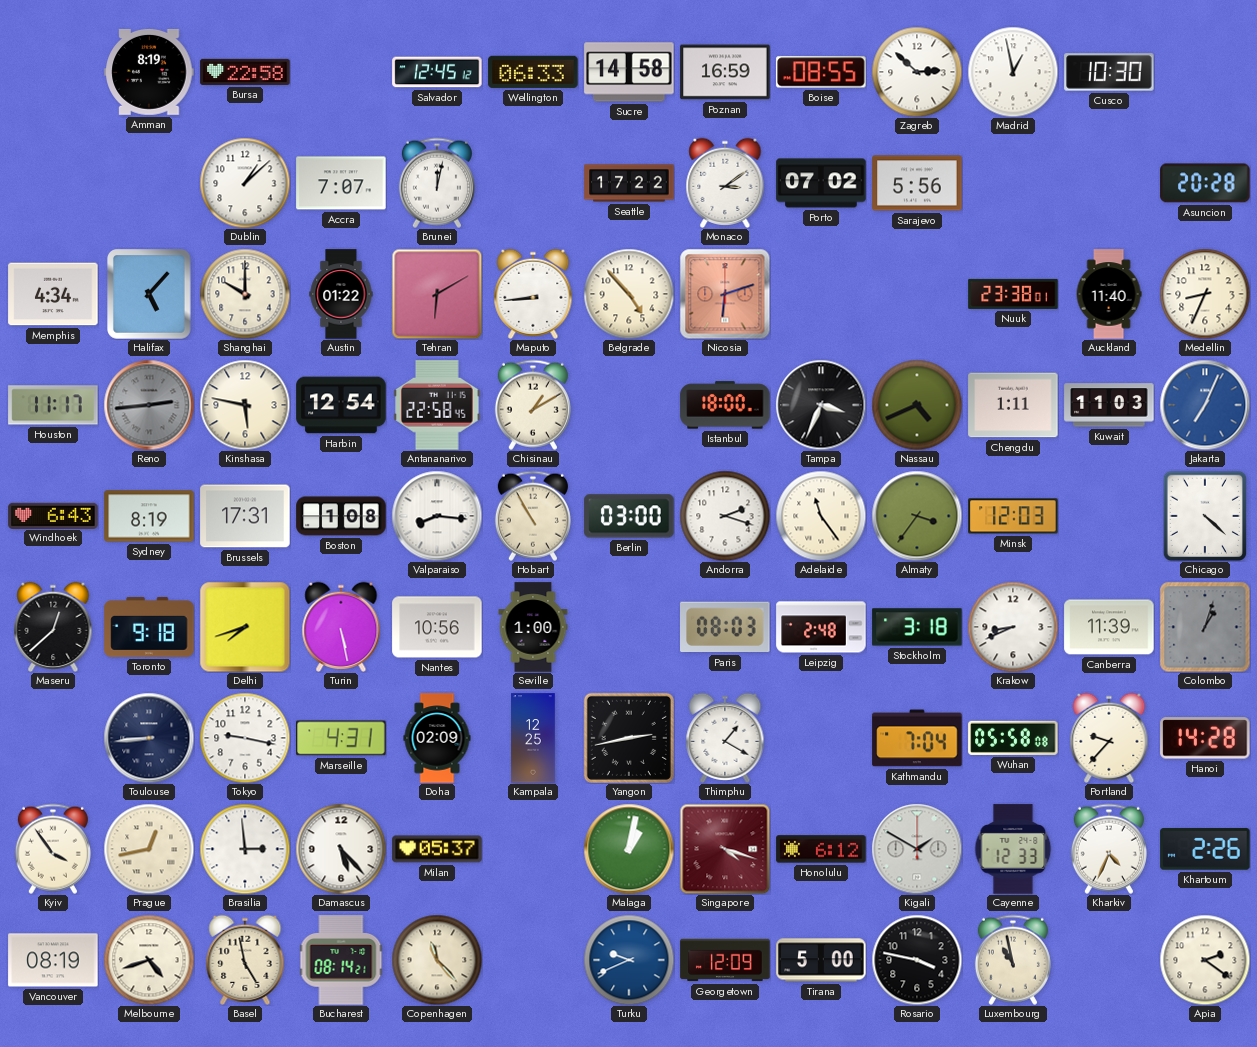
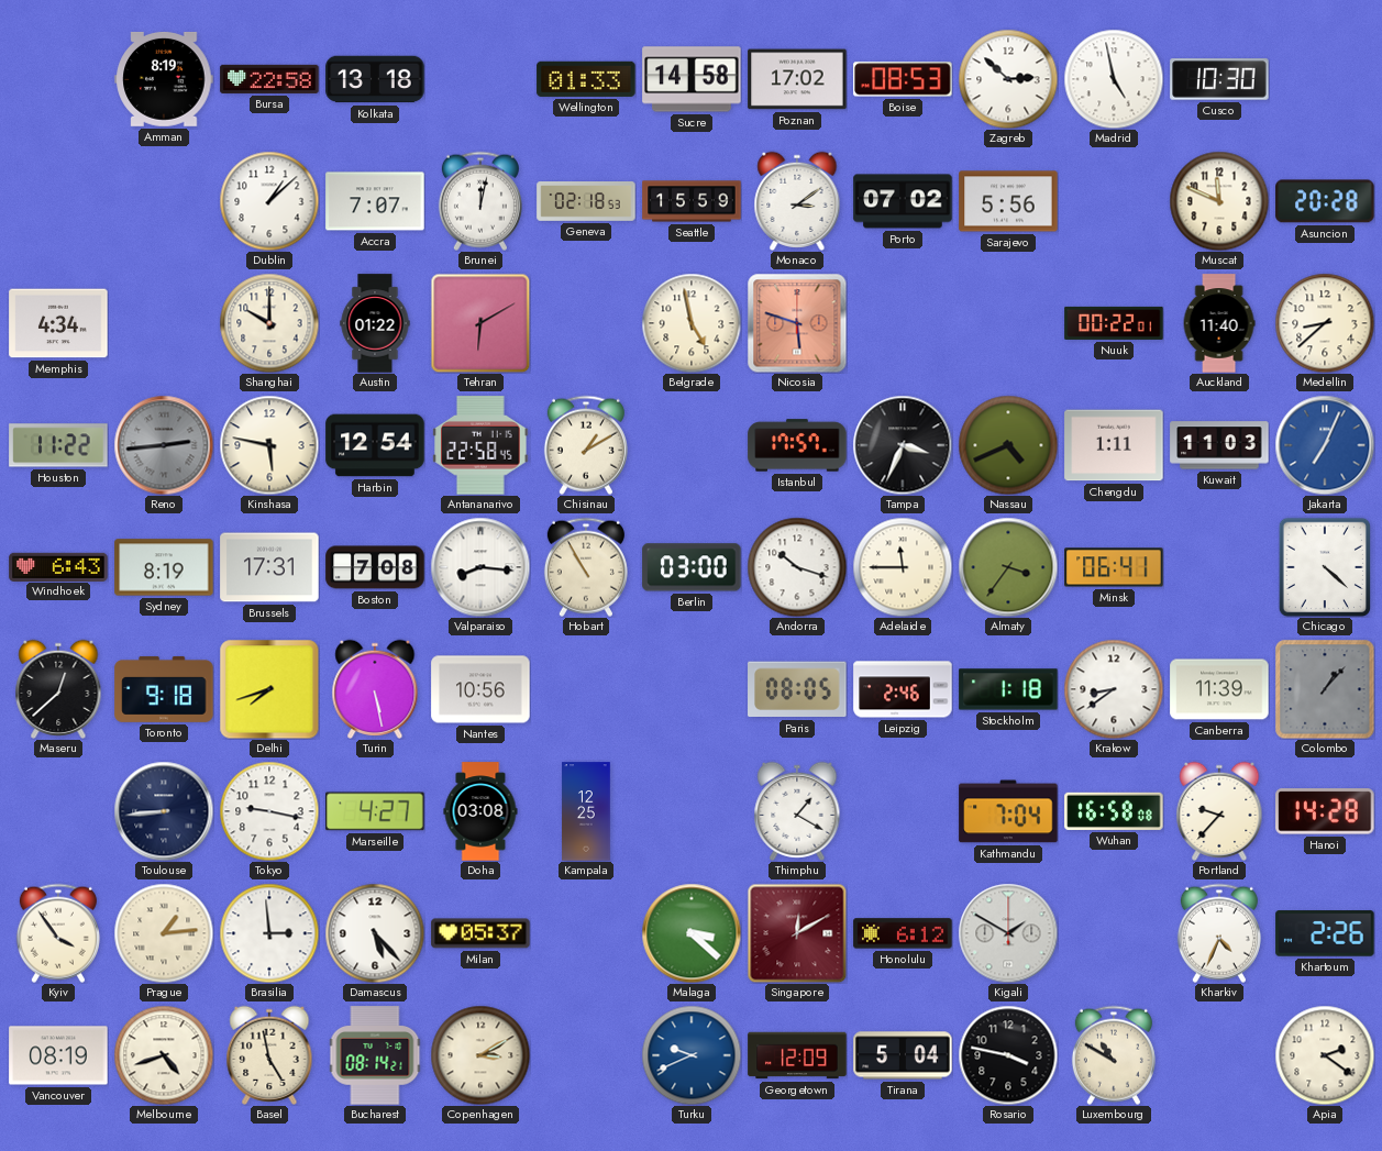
Kolkata: none -> 13:18
Salvador: 12:45 -> none
Wellington: 06:33 -> 01:33
Poznan: 16:59 -> 17:02
Boise: 08:55 -> 08:53
Madrid: 12:58 -> 4:58
Geneva: none -> 02:18
Seattle: 17:22 -> 15:59
Muscat: none -> 11:49
Halifax: 5:07 -> none
Maputo: 8:44 -> none
Belgrade: 4:53 -> 4:58
Nicosia: 6:12 -> 5:48
Nuuk: 23:38 -> 00:22
Medellin: 8:34 -> 8:38
Houston: 11:17 -> 11:22
Istanbul: 18:00 -> 17:57
Boston: 1:08 -> 7:08
Andorra: 2:18 -> 10:18
Adelaide: 11:24 -> 11:45
Minsk: 12:03 -> 06:41
Seville: 1:00 -> none
Paris: 08:03 -> 08:05
Leipzig: 2:48 -> 2:46
Stockholm: 3:18 -> 1:18
Krakow: 8:41 -> 8:39
Colombo: 1:03 -> 1:07
Marseille: 4:31 -> 4:27
Doha: 02:09 -> 03:08
Yangon: 2:43 -> none
Wuhan: 05:58 -> 16:58
Prague: 12:43 -> 1:14
Malaga: 1:02 -> 3:22
Singapore: 4:18 -> 12:10
Cayenne: 12:33 -> none
Copenhagen: 11:23 -> 3:10
Tirana: 5:00 -> 5:04
Luxembourg: 10:58 -> 10:50
